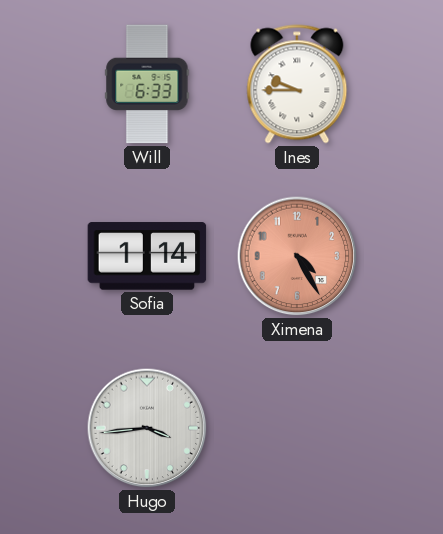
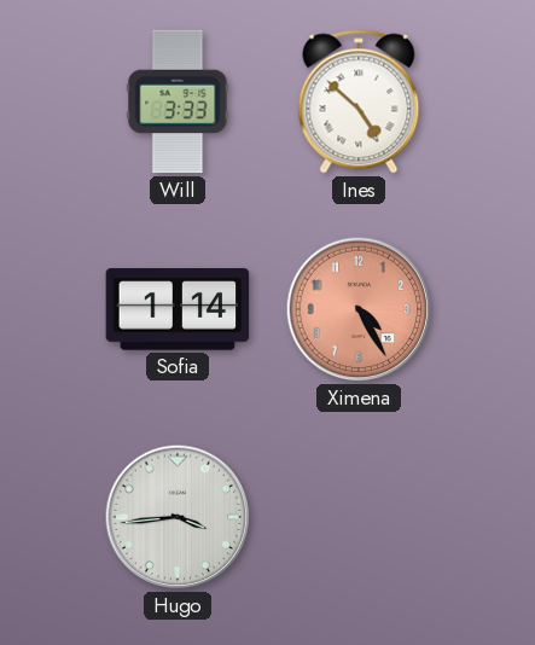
Will: 6:33 -> 3:33
Ines: 9:45 -> 4:52
